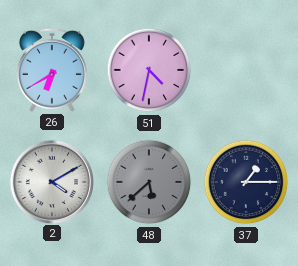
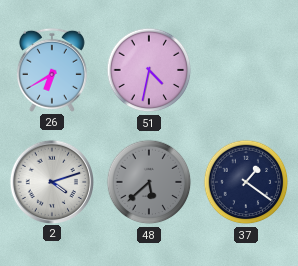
2: 4:10 -> 4:12
37: 1:15 -> 1:21
